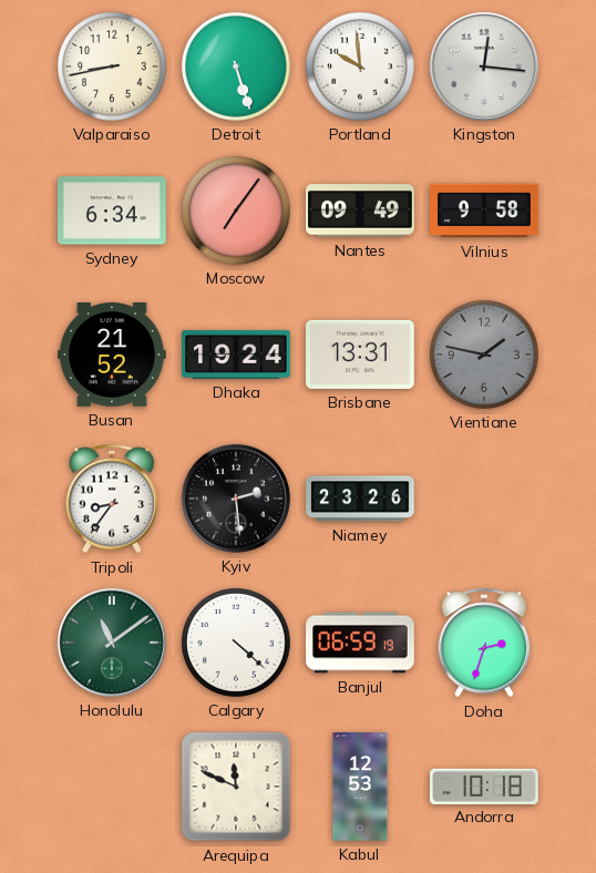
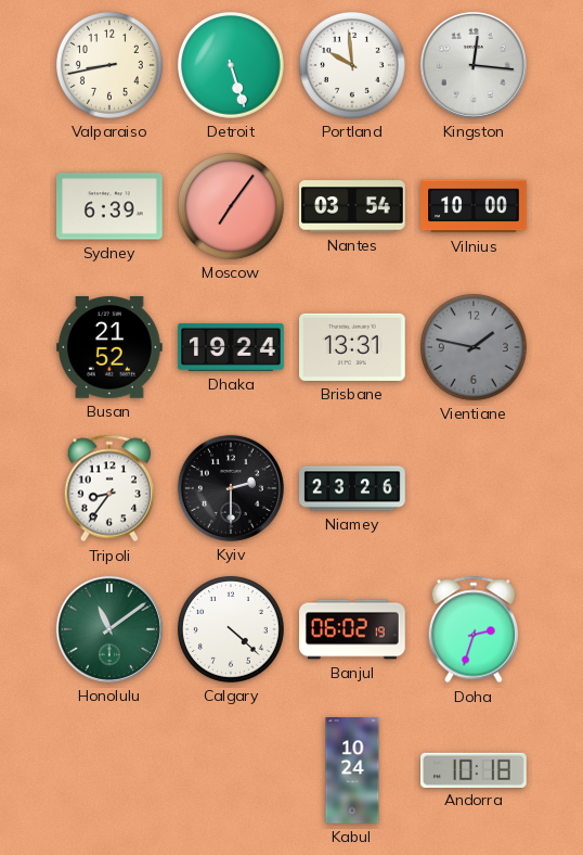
Sydney: 6:34 -> 6:39
Nantes: 09:49 -> 03:54
Vilnius: 9:58 -> 10:00
Kyiv: 2:29 -> 2:30
Banjul: 06:59 -> 06:02
Arequipa: 11:49 -> none
Kabul: 12:53 -> 10:24
